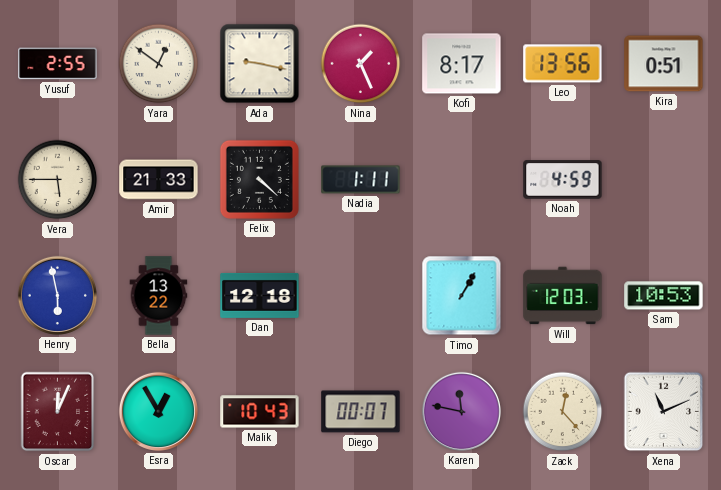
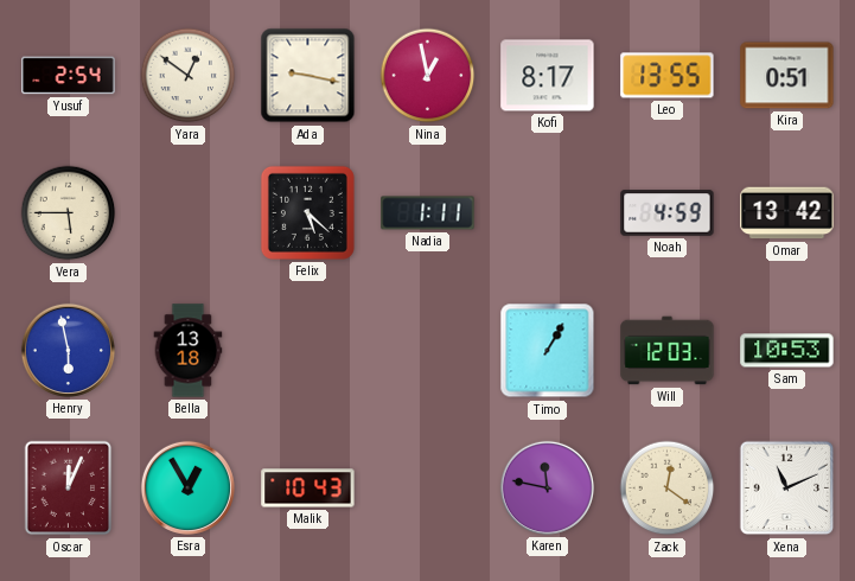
Yusuf: 2:55 -> 2:54
Nina: 1:26 -> 12:58
Leo: 13:56 -> 13:55
Amir: 21:33 -> none
Felix: 4:22 -> 5:22
Omar: none -> 13:42
Bella: 13:22 -> 13:18
Dan: 12:18 -> none
Diego: 00:07 -> none
Zack: 12:23 -> 12:21
